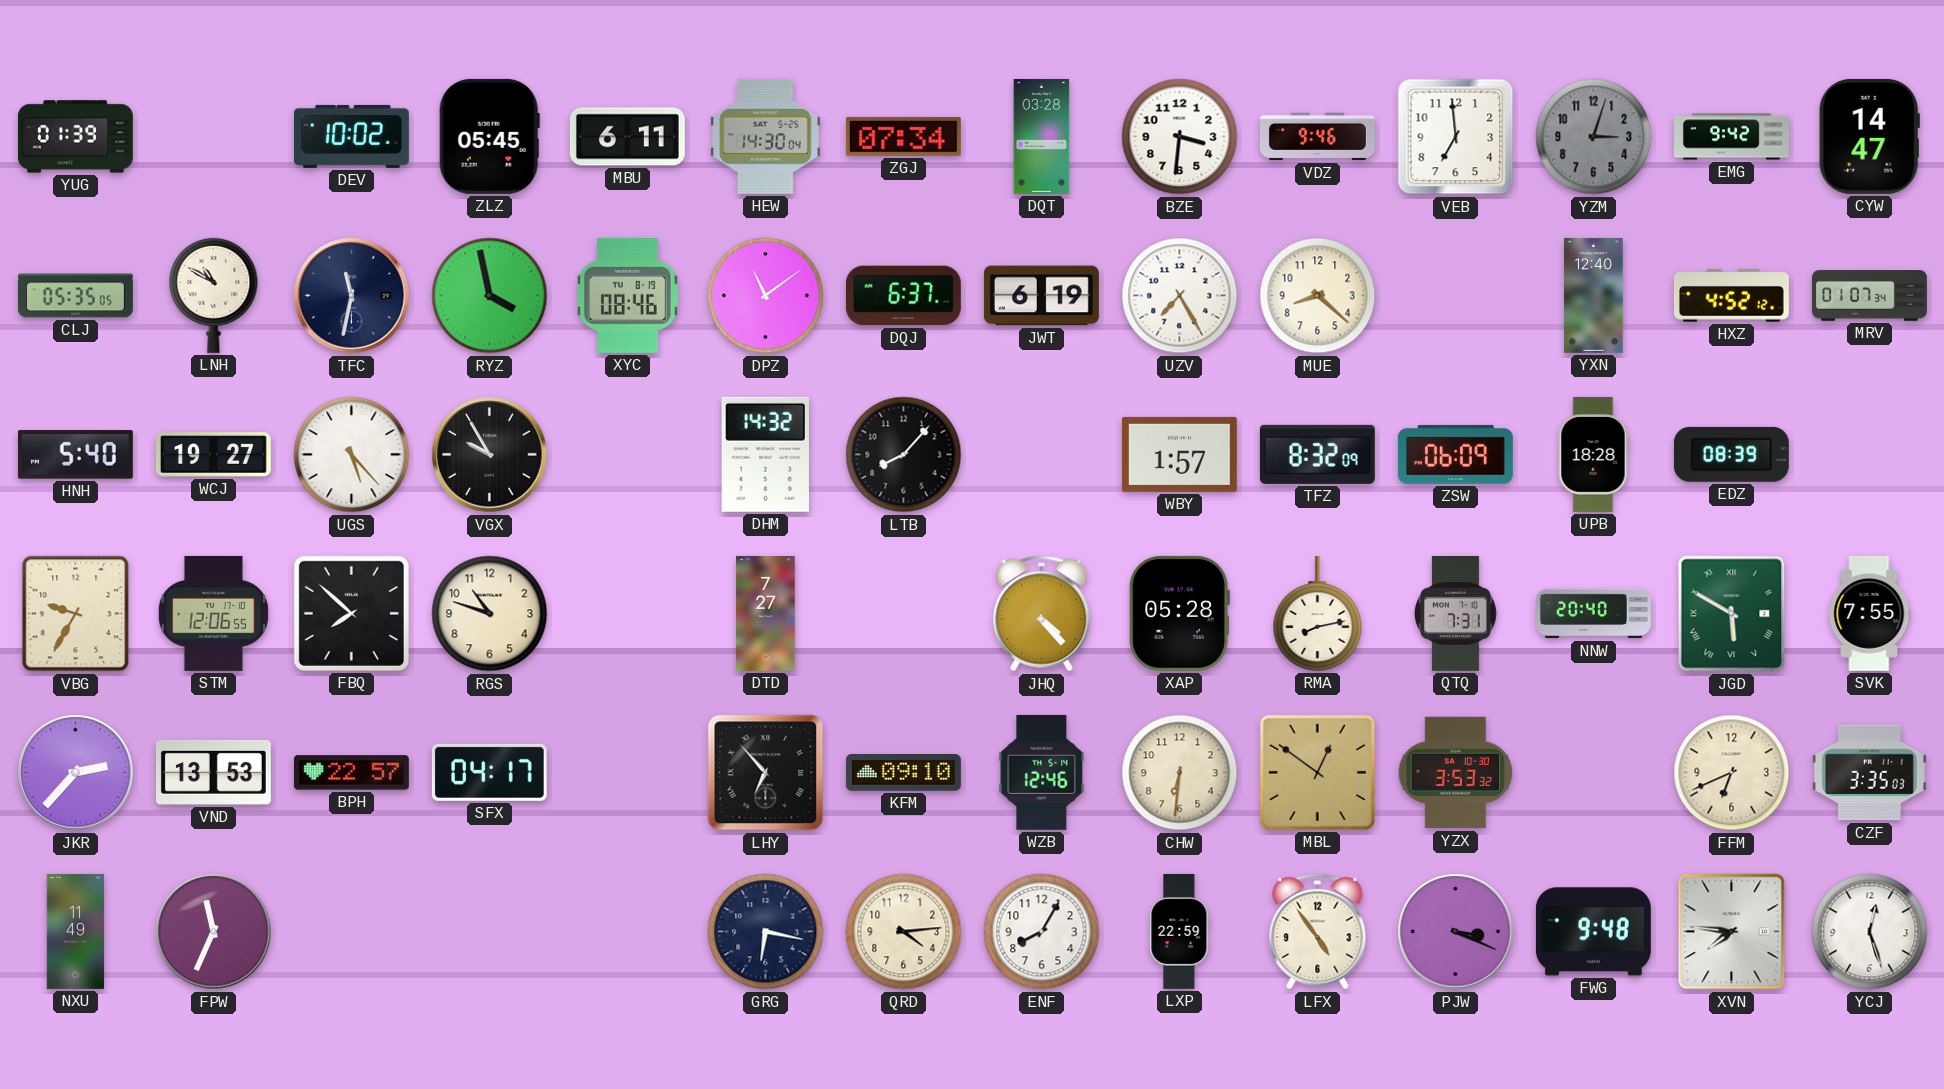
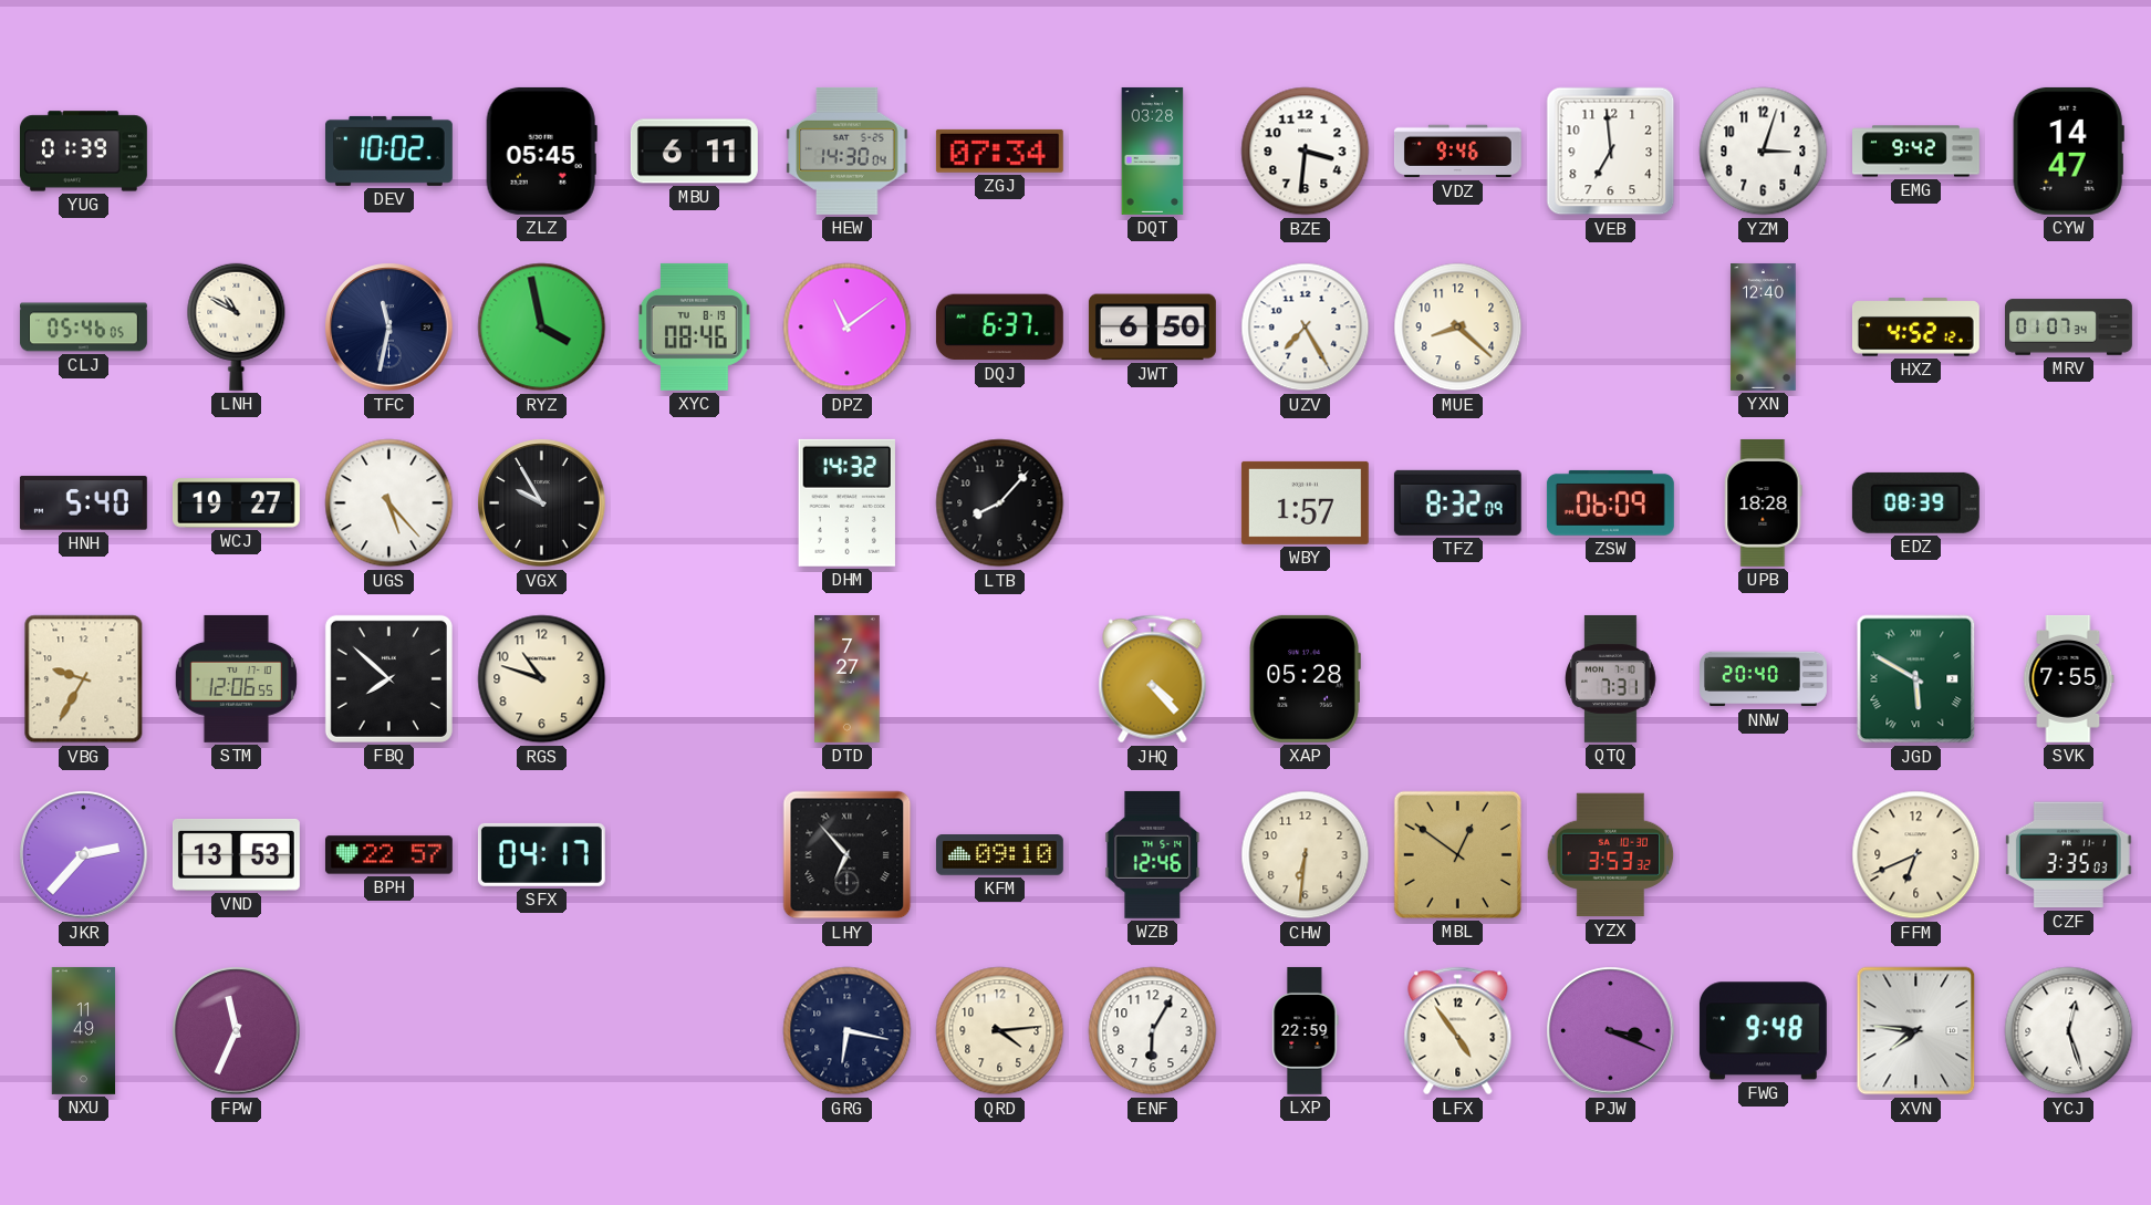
YZM dial: grey -> white
CLJ: 05:35 -> 05:46
JWT: 6:19 -> 6:50
RMA: 8:13 -> none
ENF: 8:05 -> 6:05
